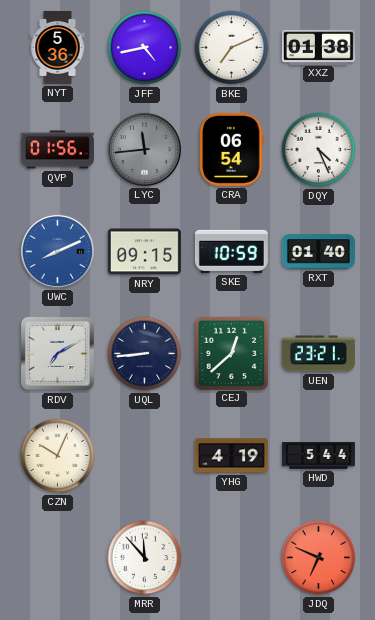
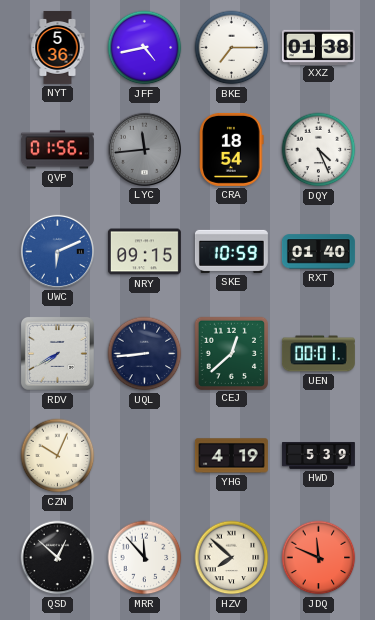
BKE: 7:11 -> 7:15
CRA: 06:54 -> 18:54
UWC: 8:11 -> 6:11
RDV: 7:10 -> 7:40
UEN: 23:21 -> 00:01
HWD: 5:44 -> 5:39
QSD: none -> 12:52
HZV: none -> 7:52
JDQ: 6:49 -> 11:49
